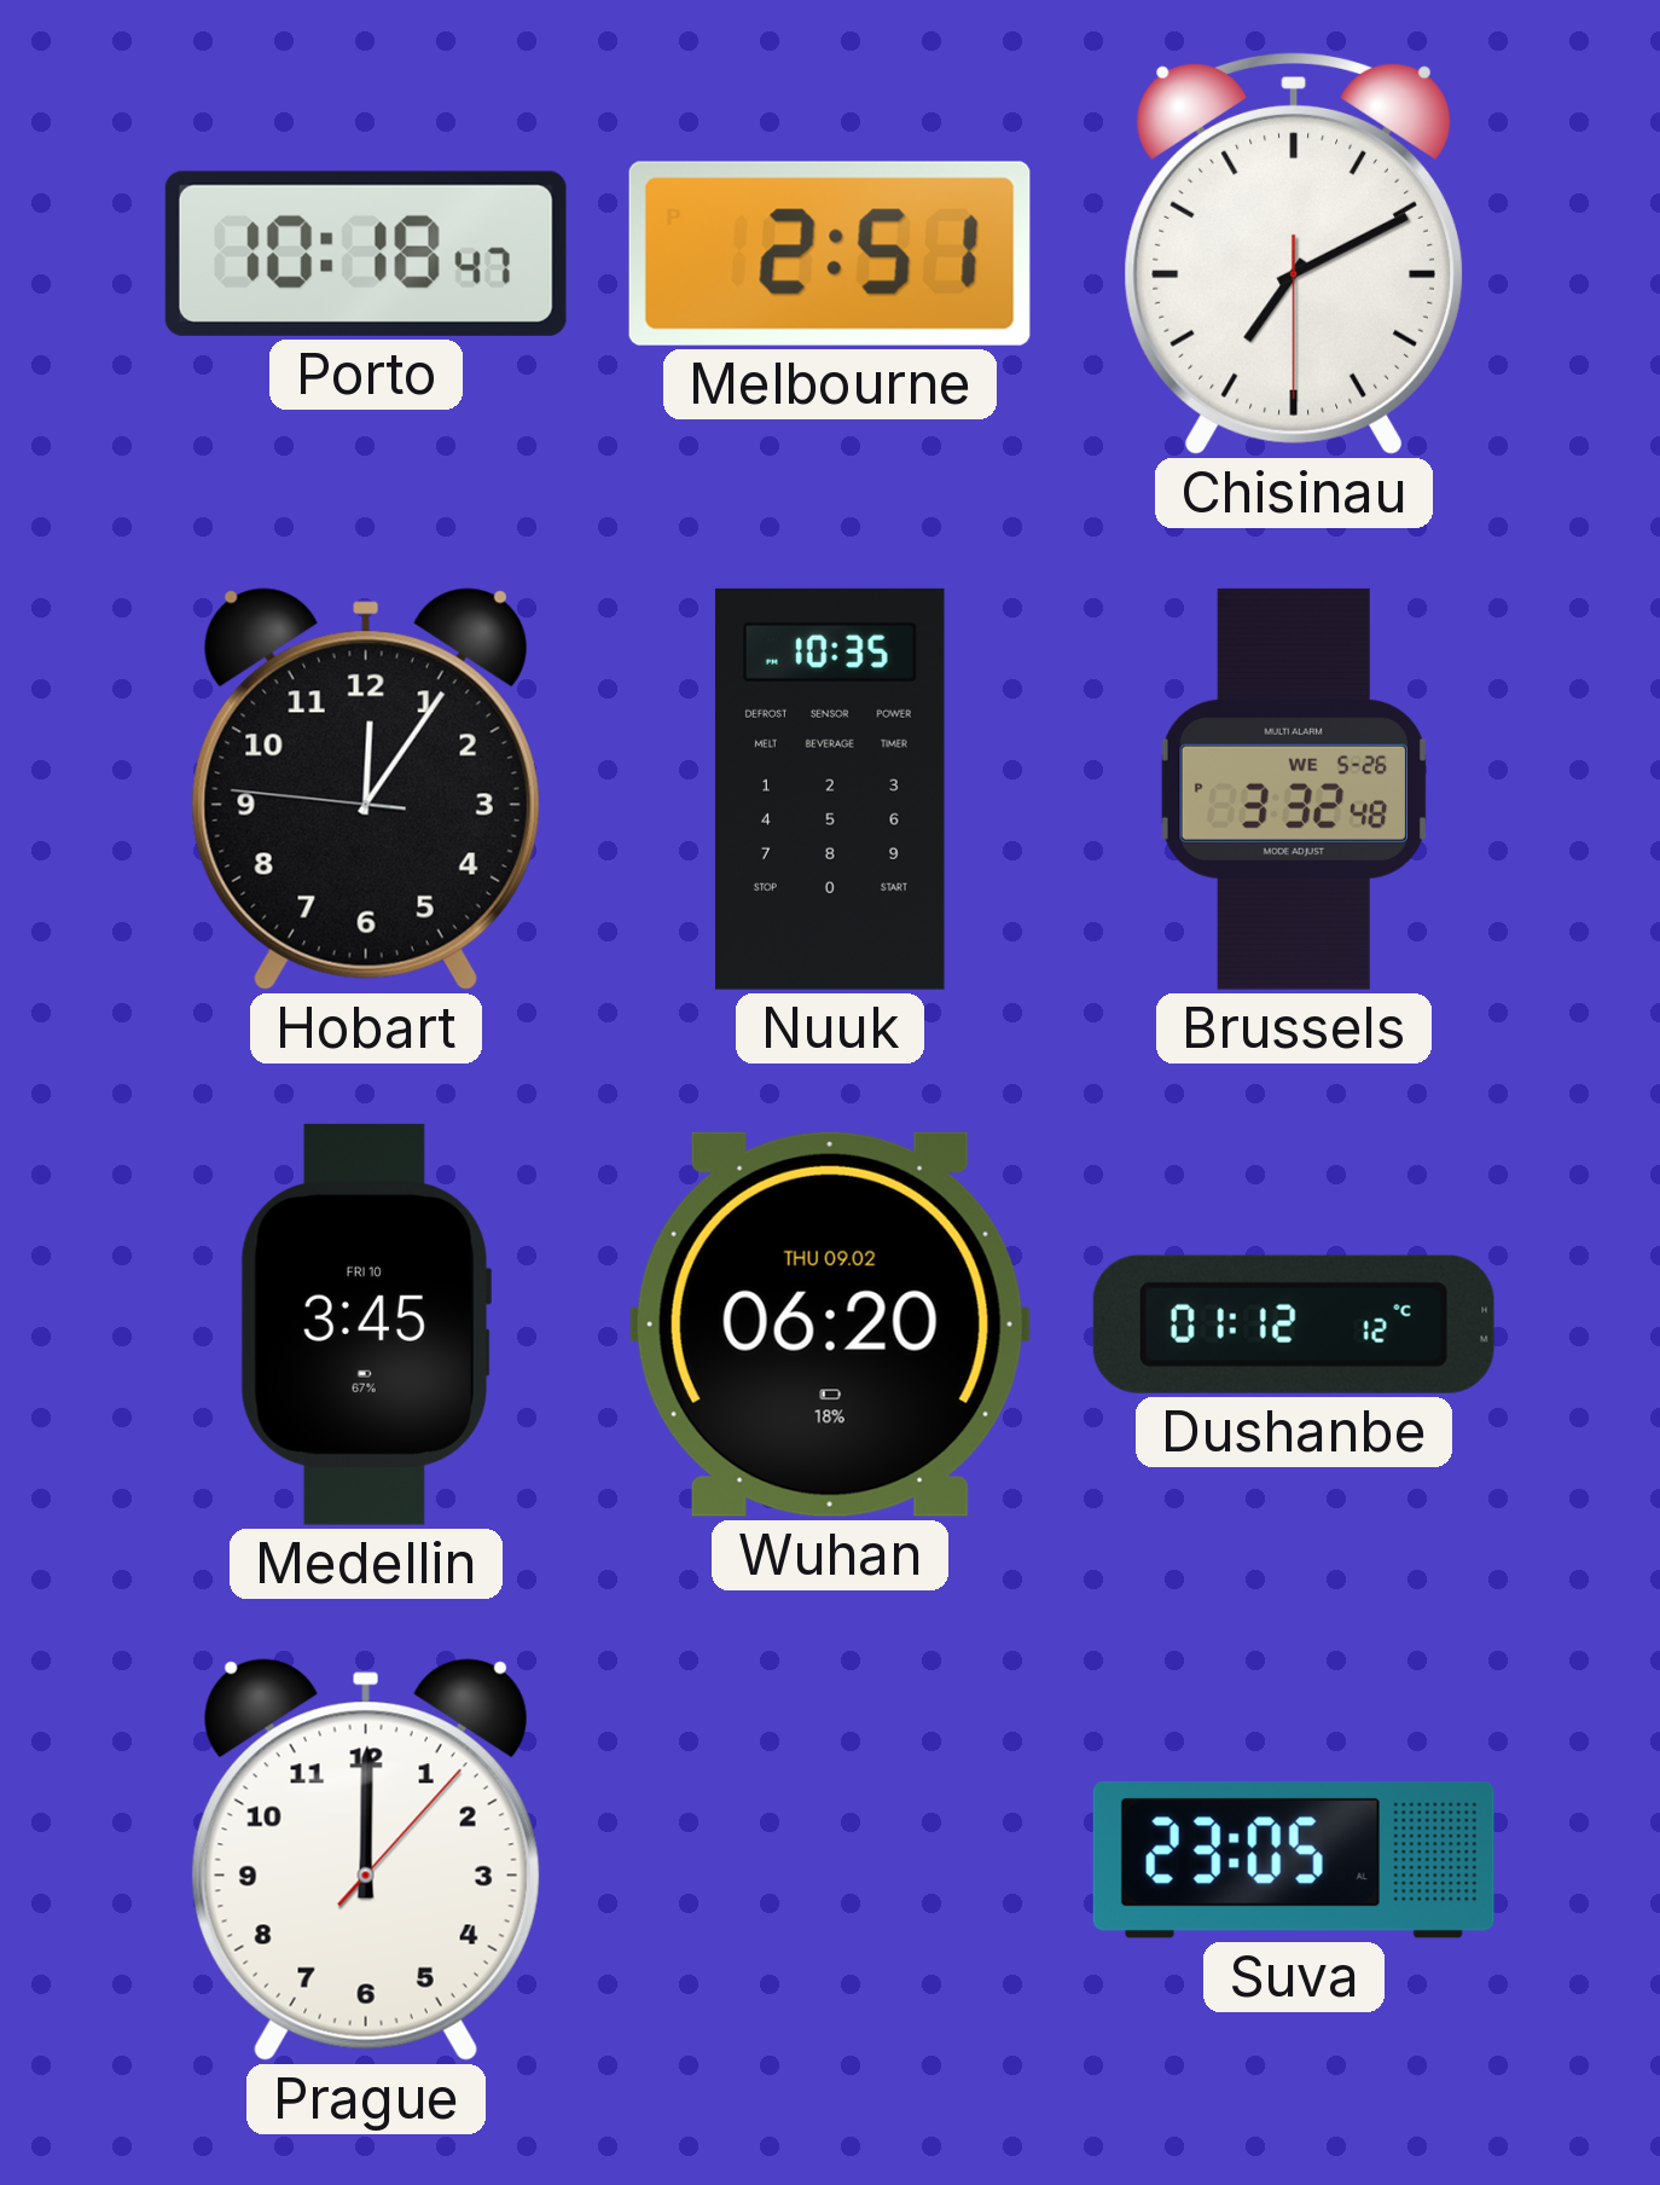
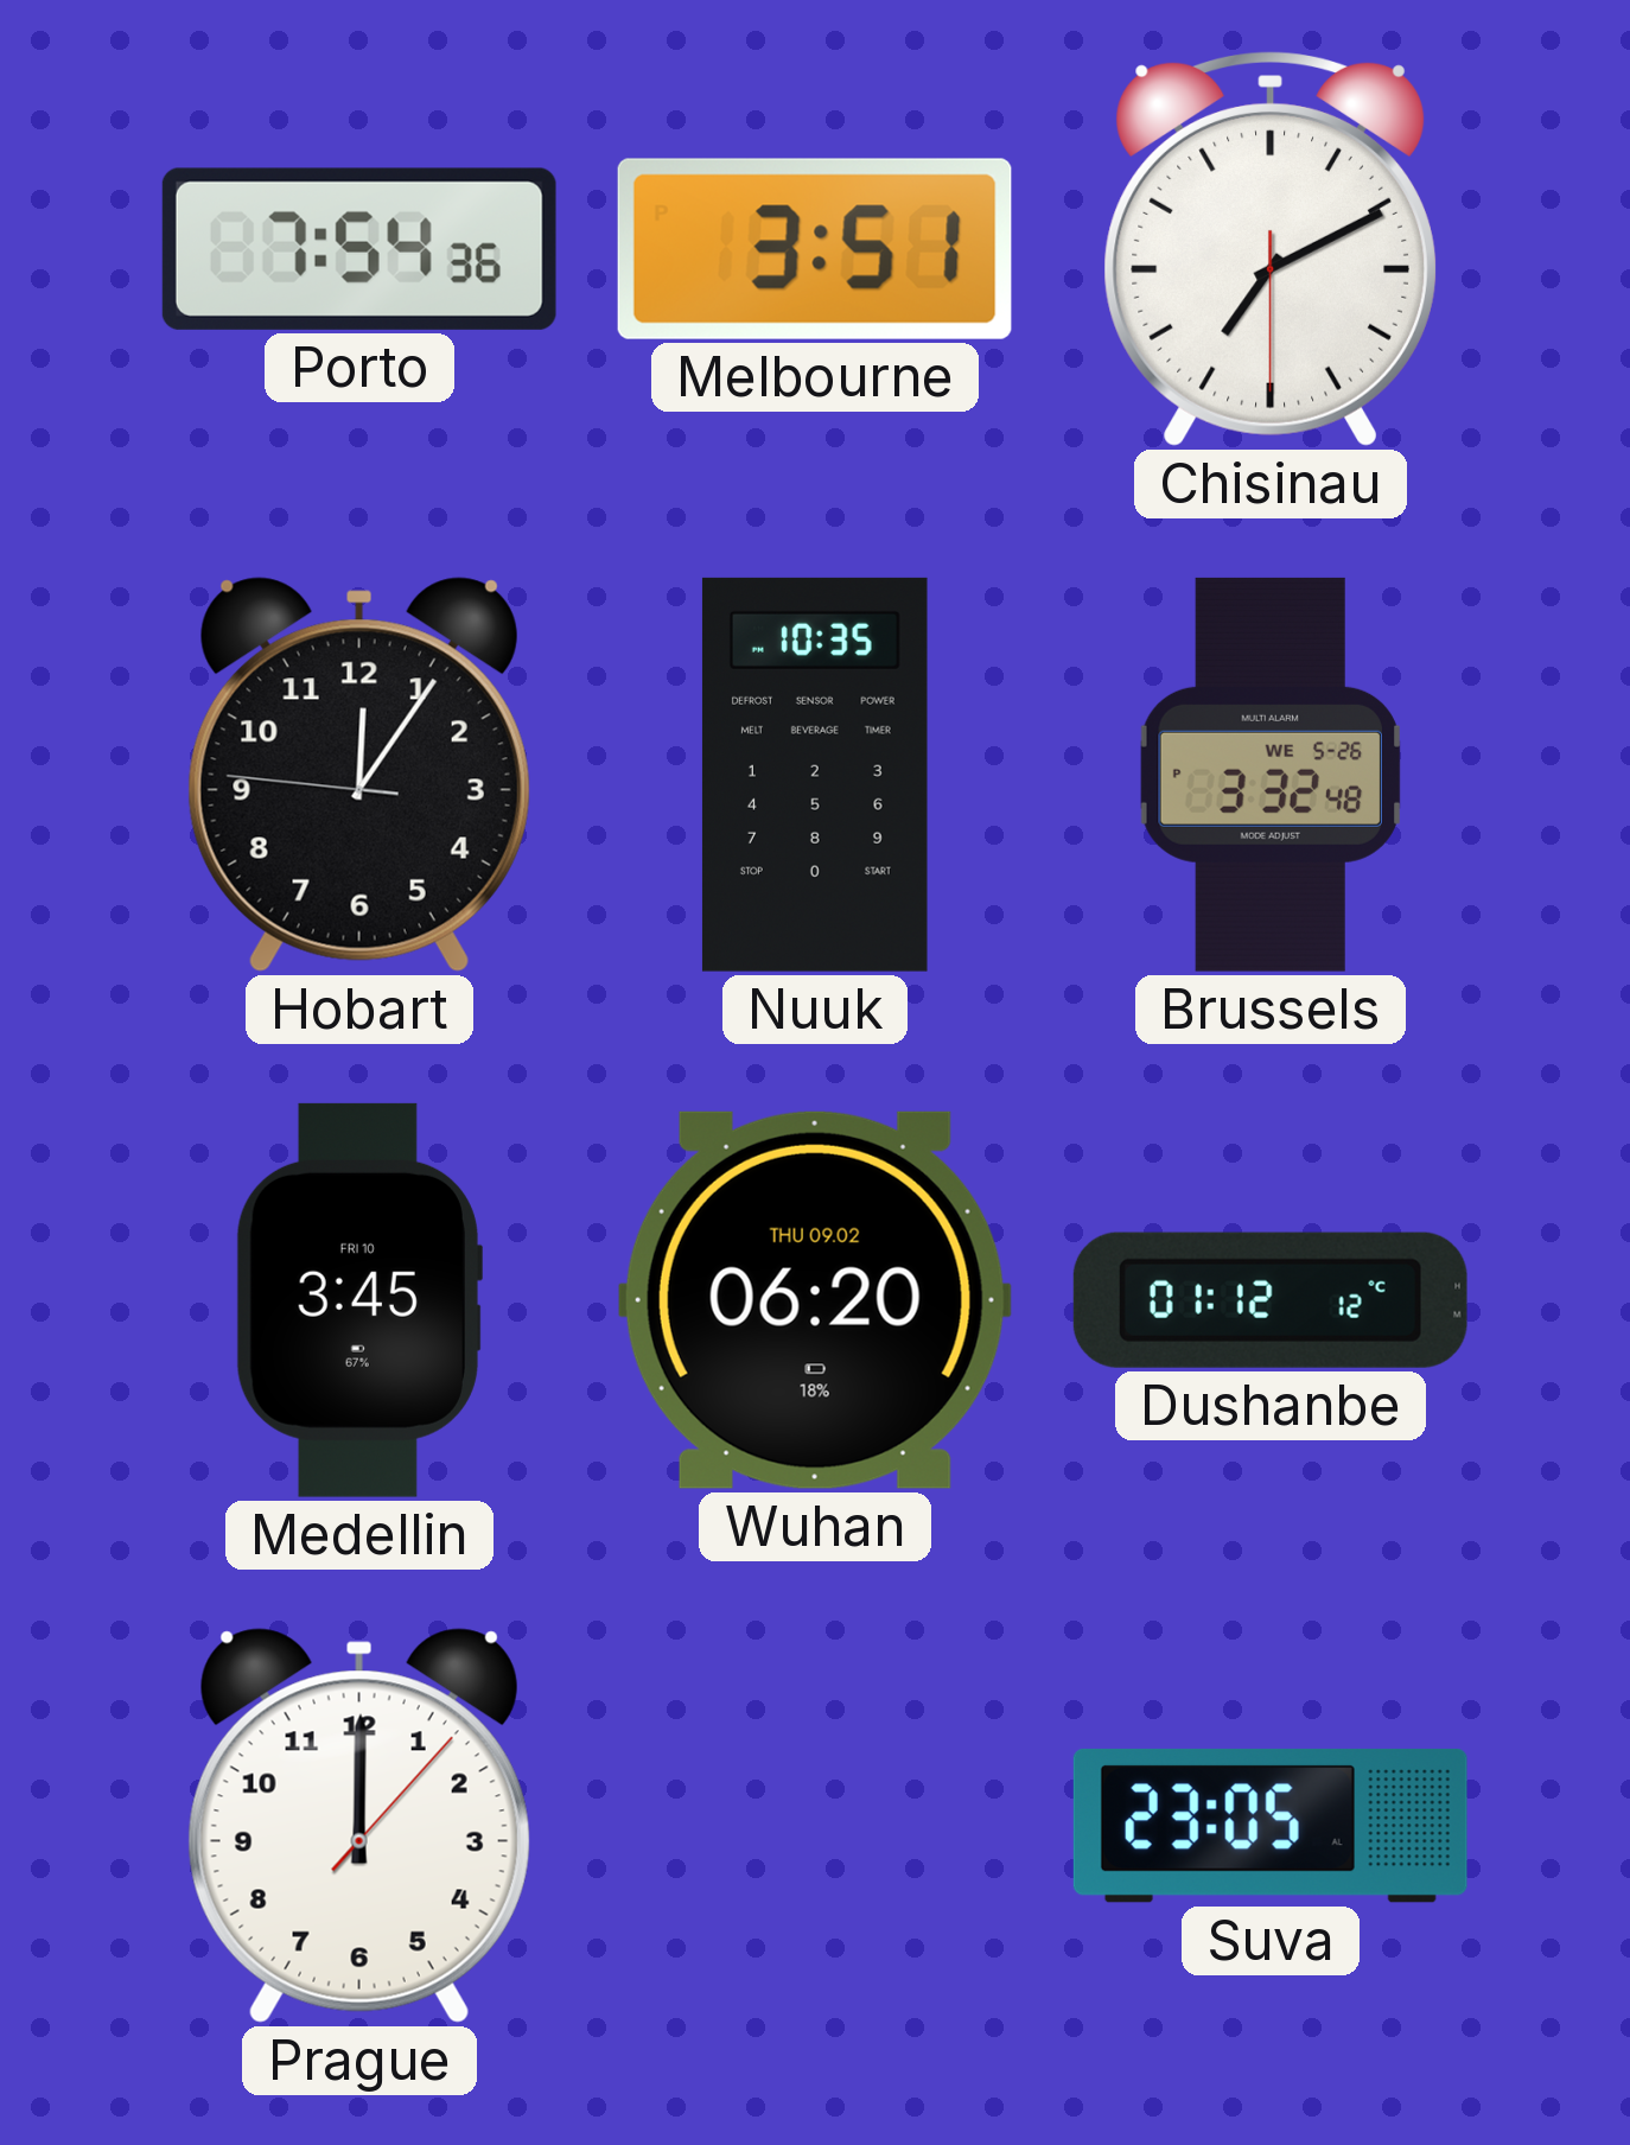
Porto: 10:18 -> 7:54
Melbourne: 2:51 -> 3:51
